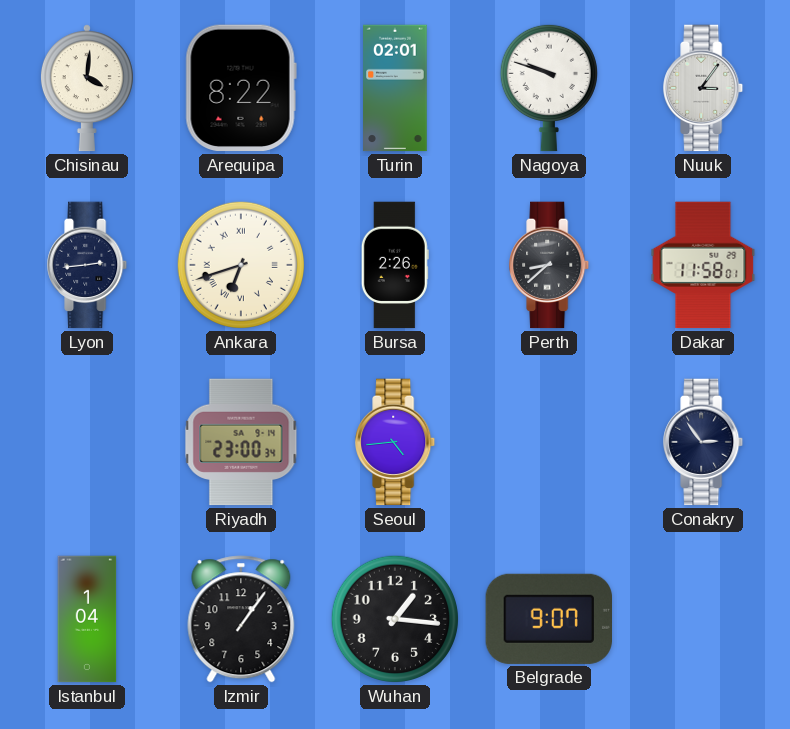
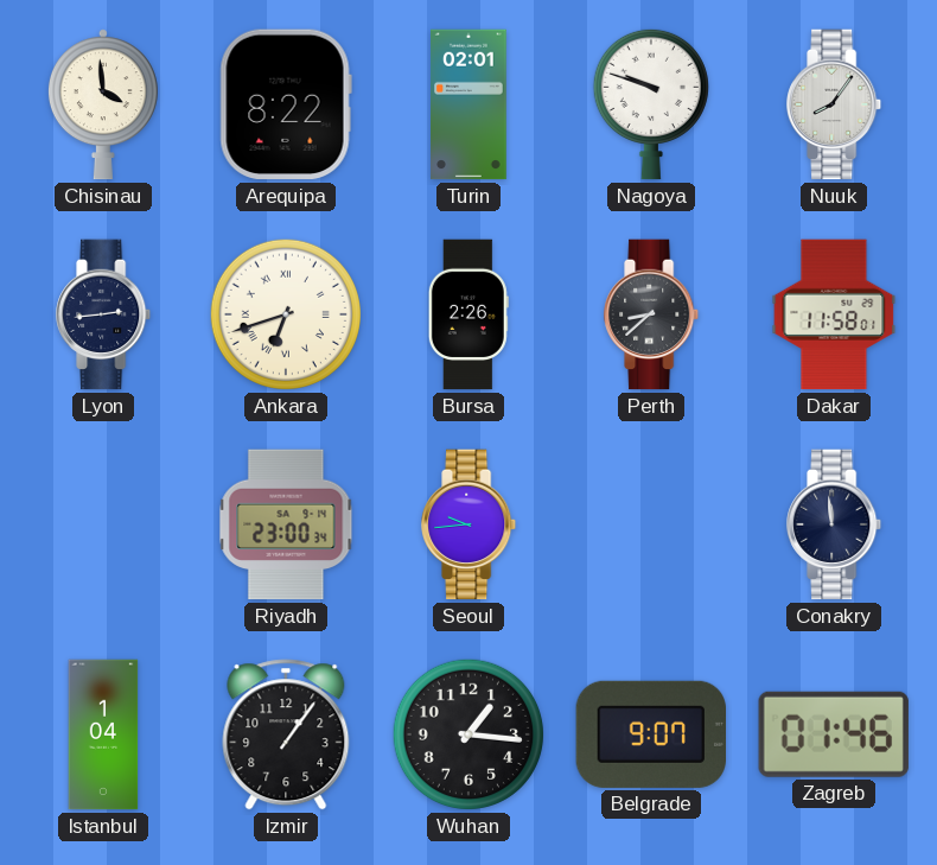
Chisinau: 4:01 -> 3:59
Nuuk: 3:06 -> 8:06
Seoul: 4:44 -> 9:44
Conakry: 2:54 -> 11:59
Zagreb: none -> 01:46
